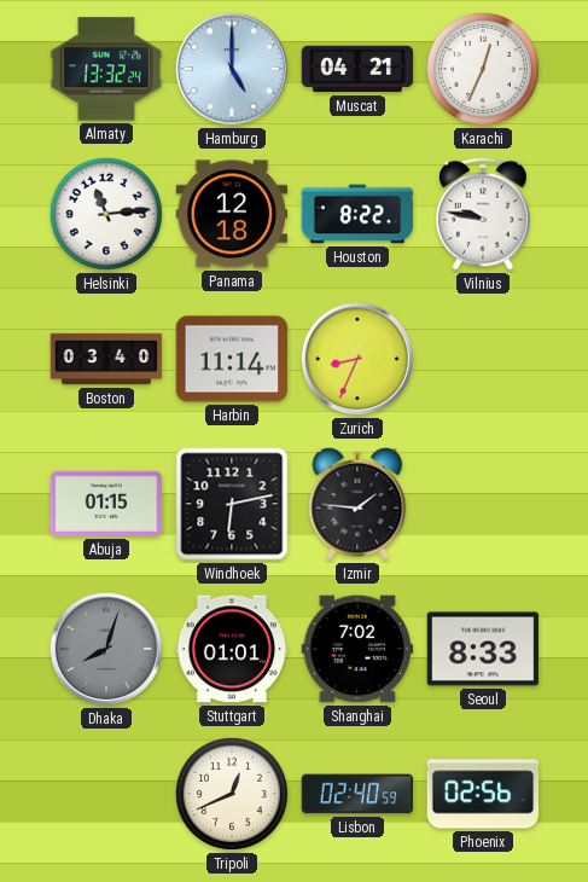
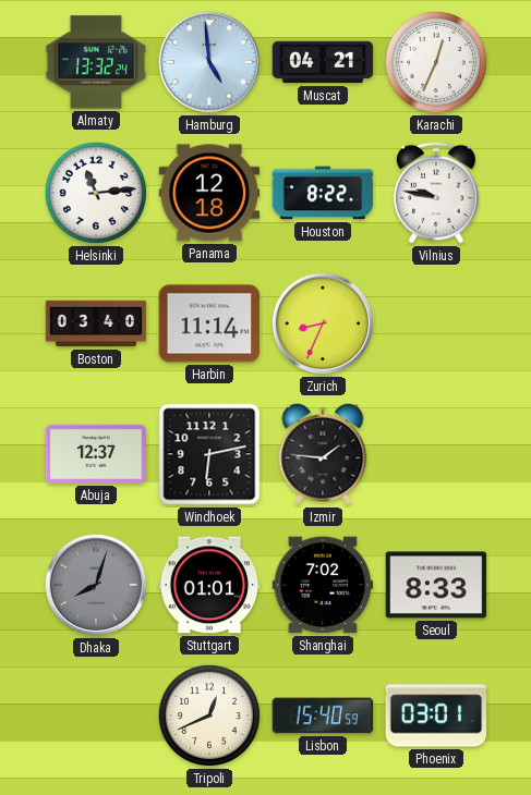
Hamburg: 5:00 -> 4:59
Abuja: 01:15 -> 12:37
Lisbon: 02:40 -> 15:40
Phoenix: 02:56 -> 03:01
